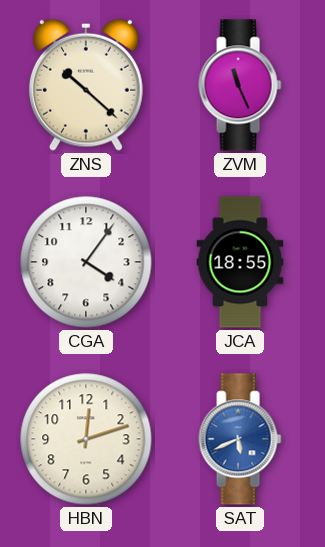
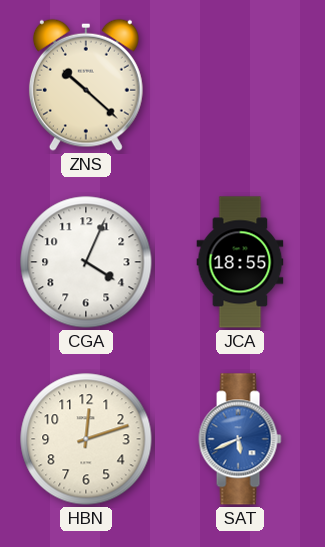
ZVM: 11:26 -> none
CGA: 4:06 -> 4:04
